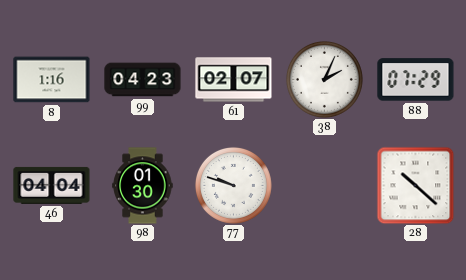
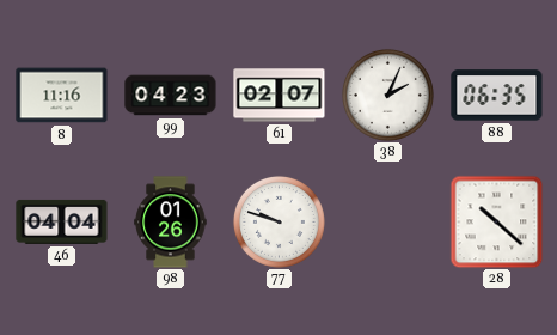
8: 1:16 -> 11:16
88: 07:29 -> 06:35
98: 01:30 -> 01:26
